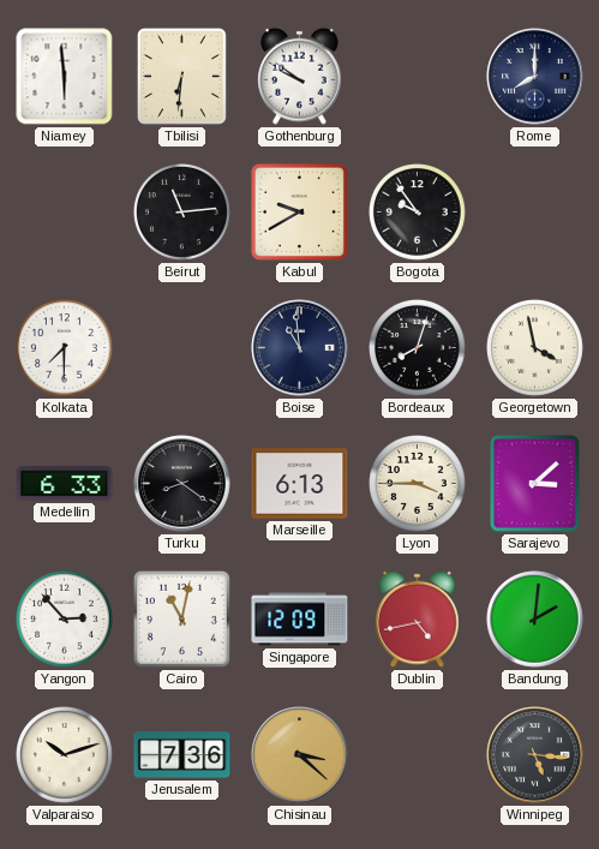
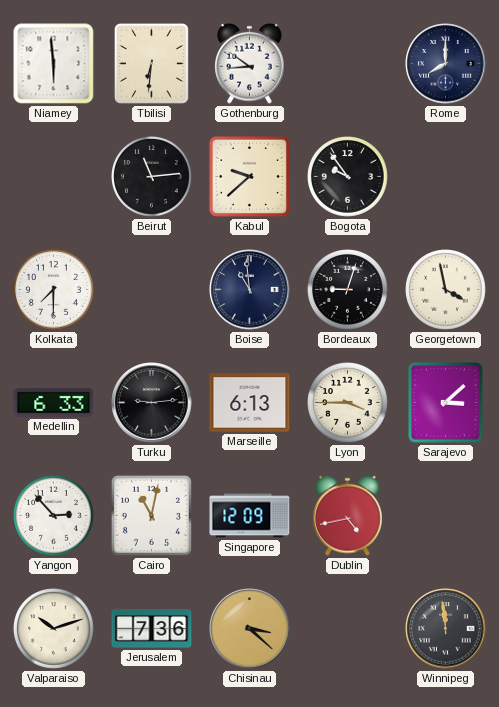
Gothenburg: 9:51 -> 8:51
Kabul: 9:40 -> 9:38
Bordeaux: 8:03 -> 9:03
Turku: 8:21 -> 9:14
Bandung: 2:01 -> none
Winnipeg: 5:16 -> 11:59
